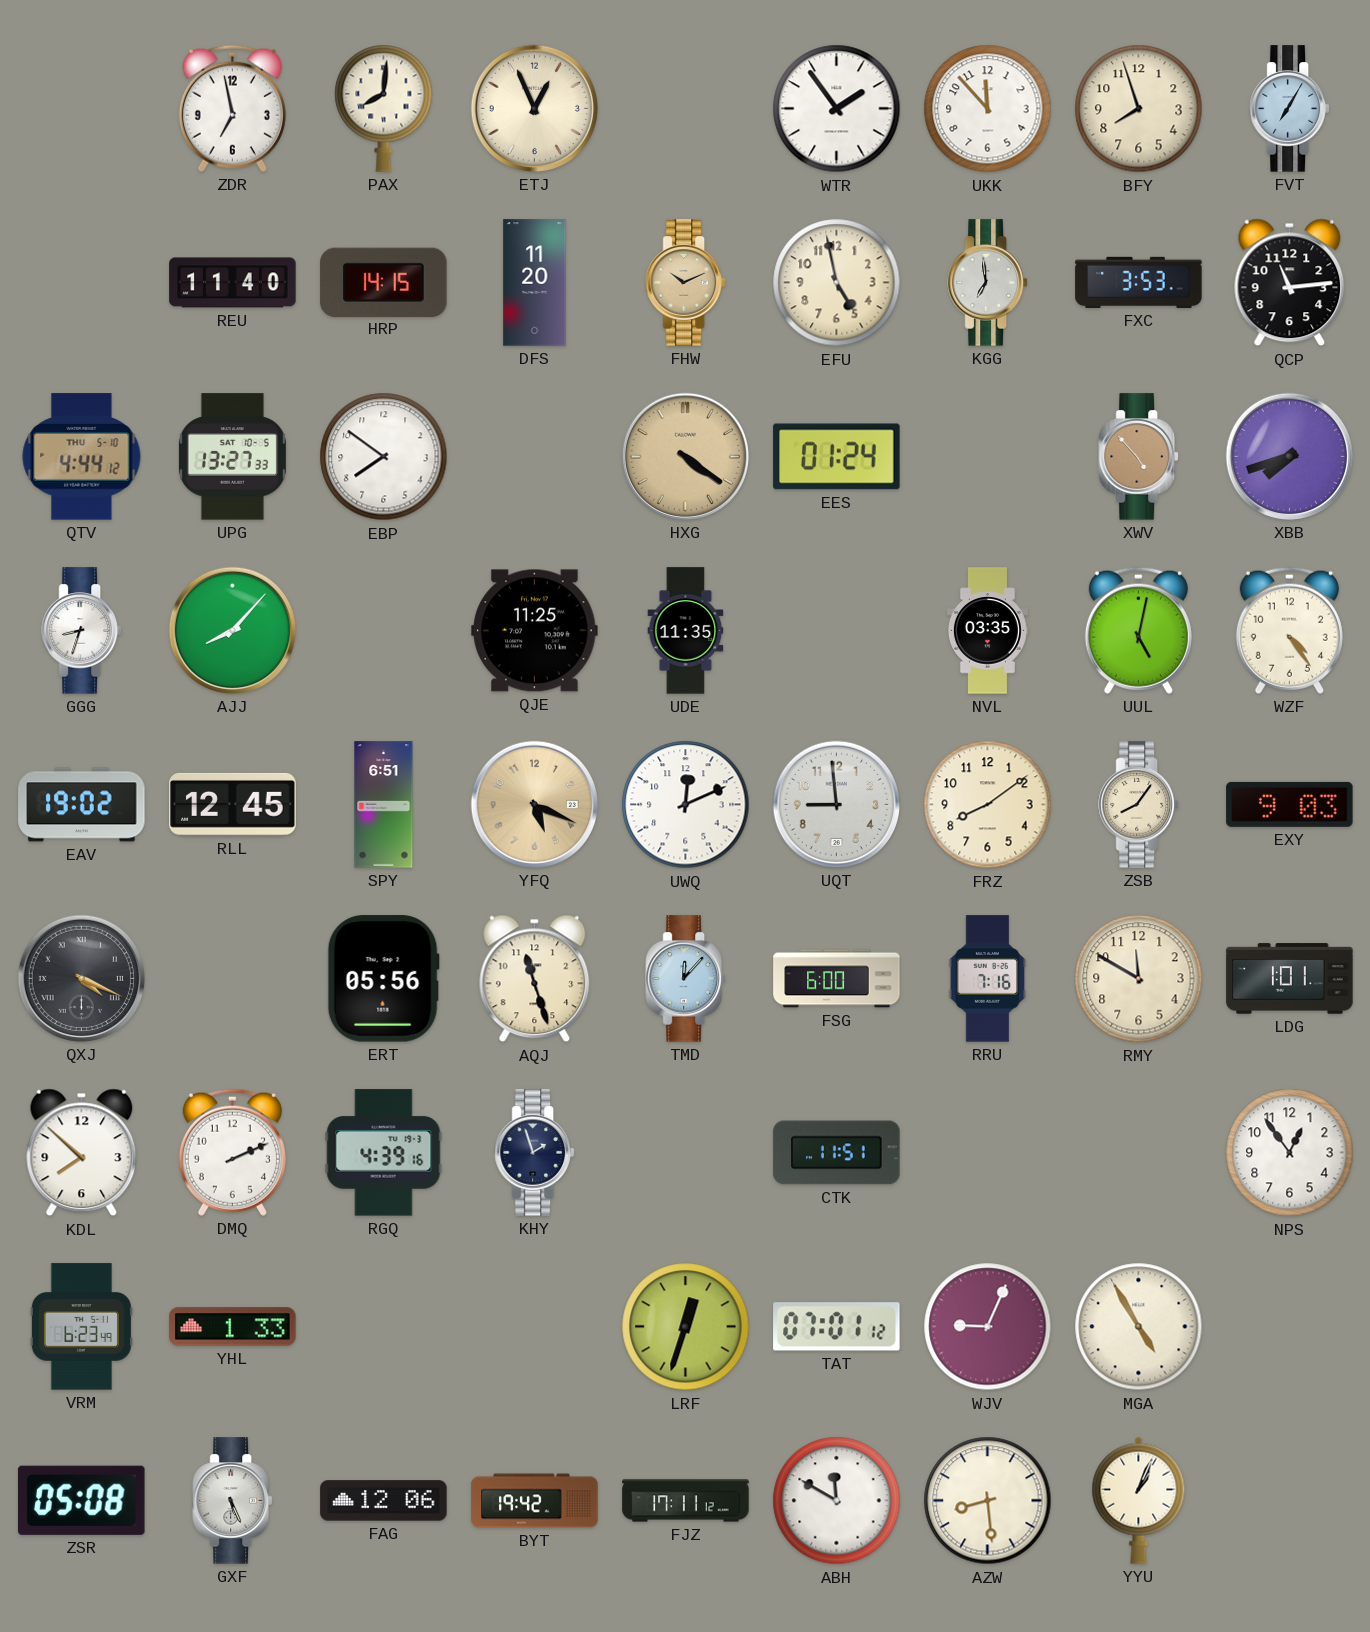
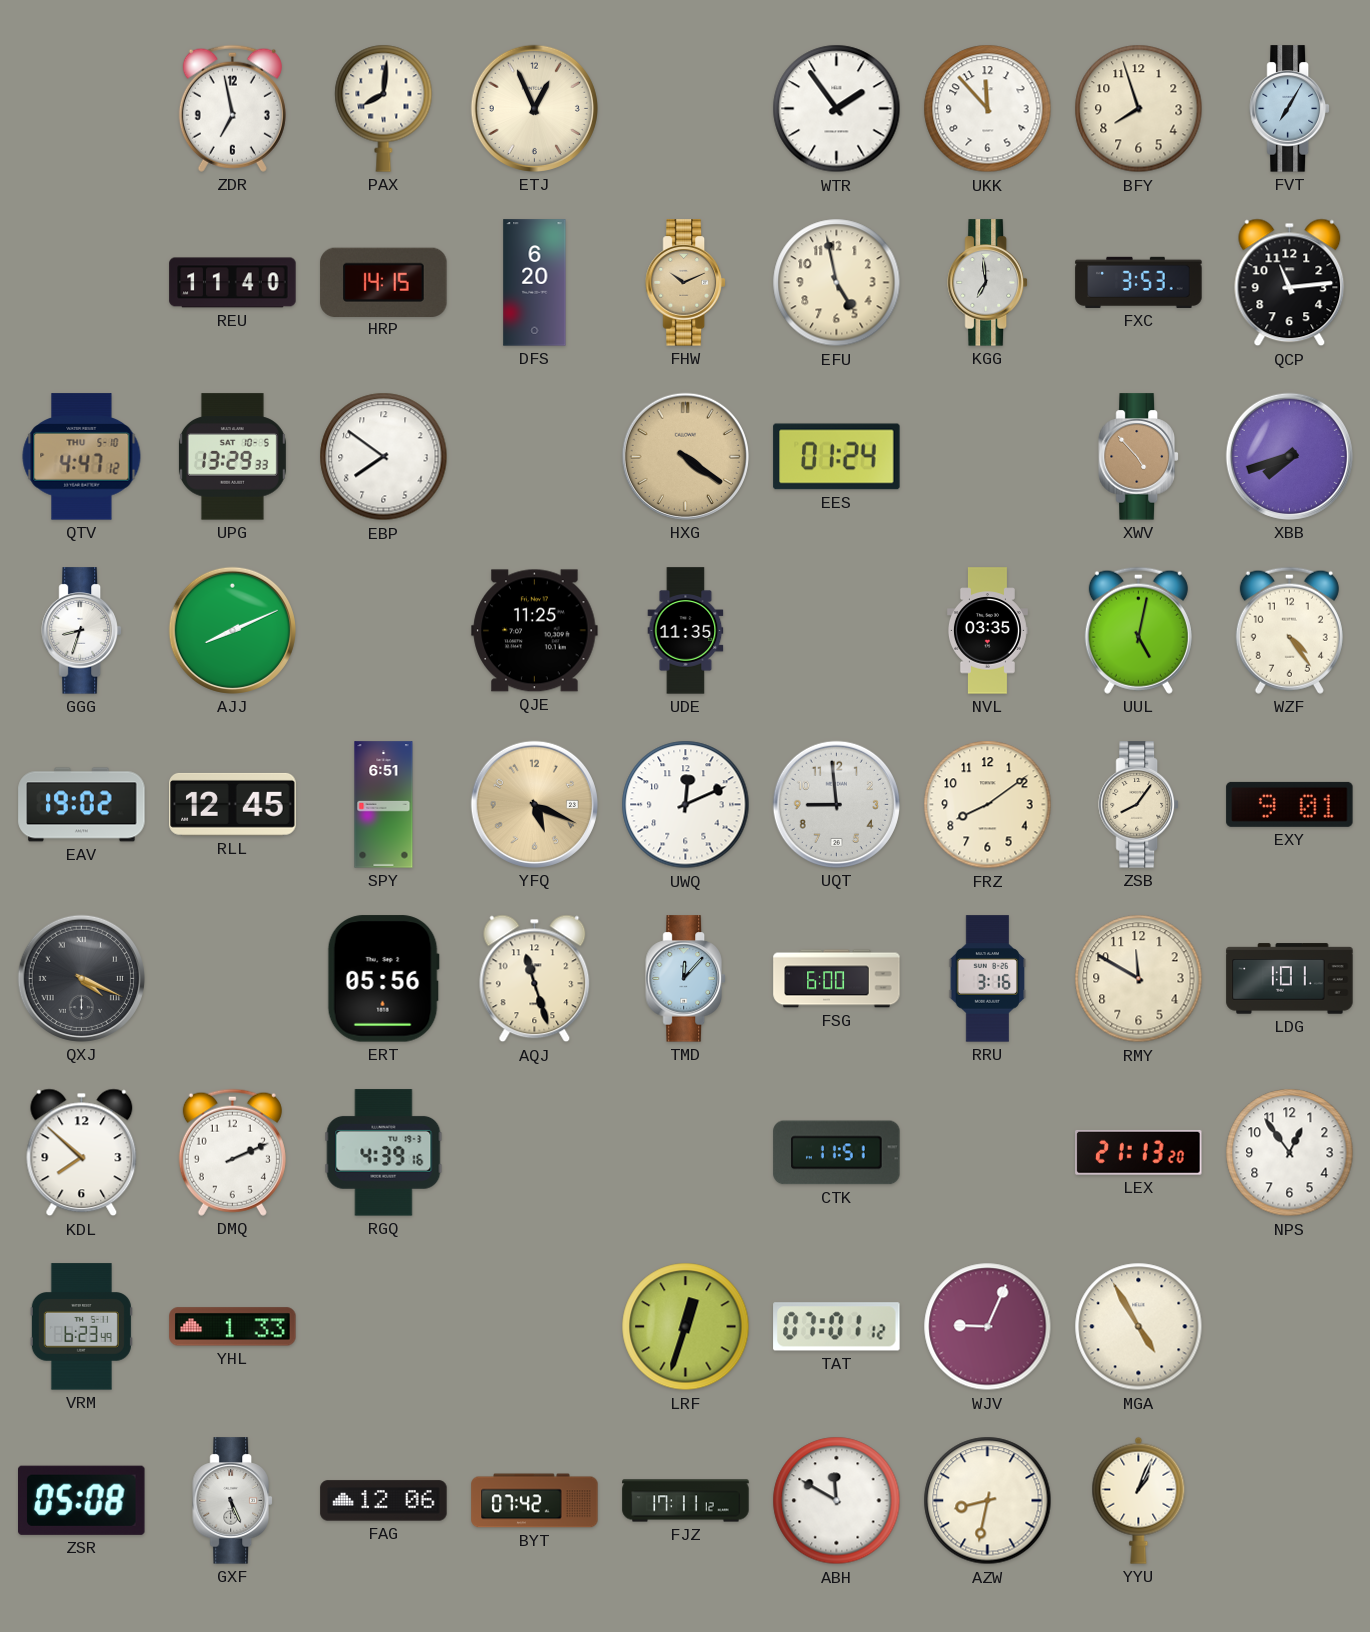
DFS: 11:20 -> 6:20
QTV: 4:44 -> 4:47
UPG: 13:27 -> 13:29
AJJ: 8:07 -> 8:11
EXY: 9:03 -> 9:01
RRU: 7:16 -> 3:16
KHY: 1:57 -> none
LEX: none -> 21:13
BYT: 19:42 -> 07:42
AZW: 8:29 -> 8:32
